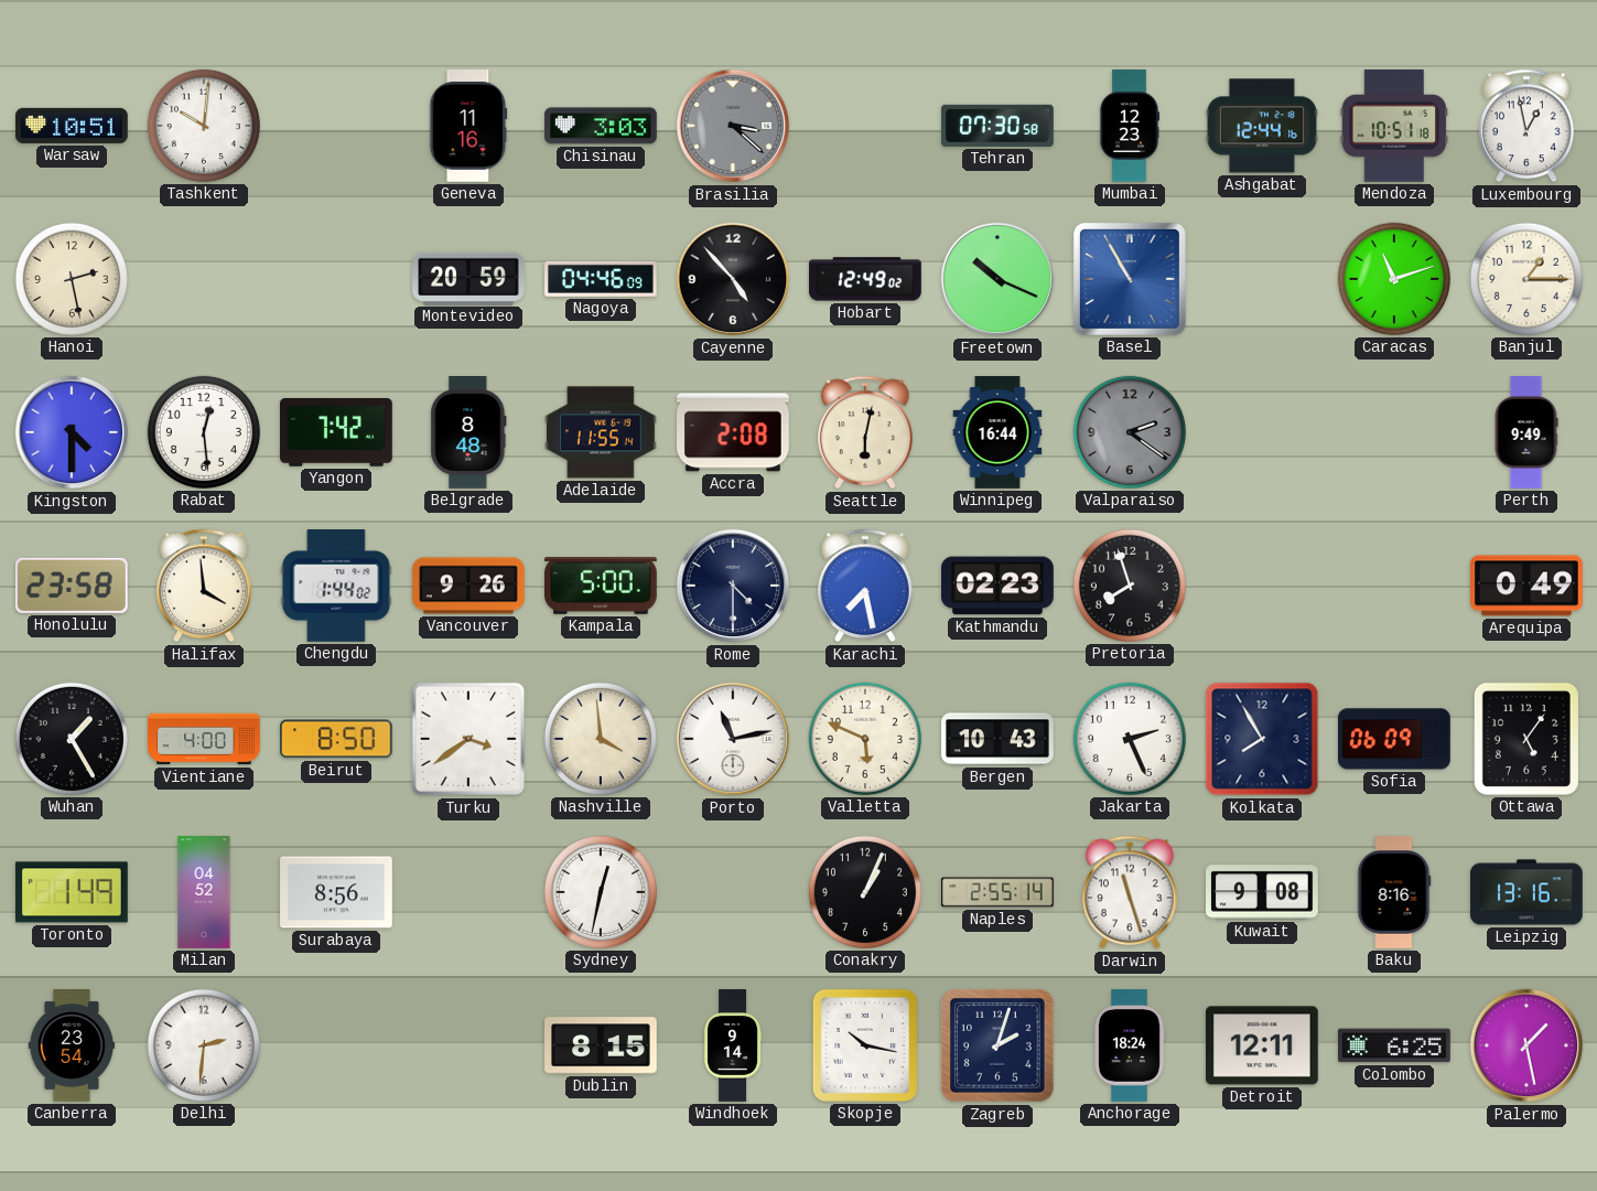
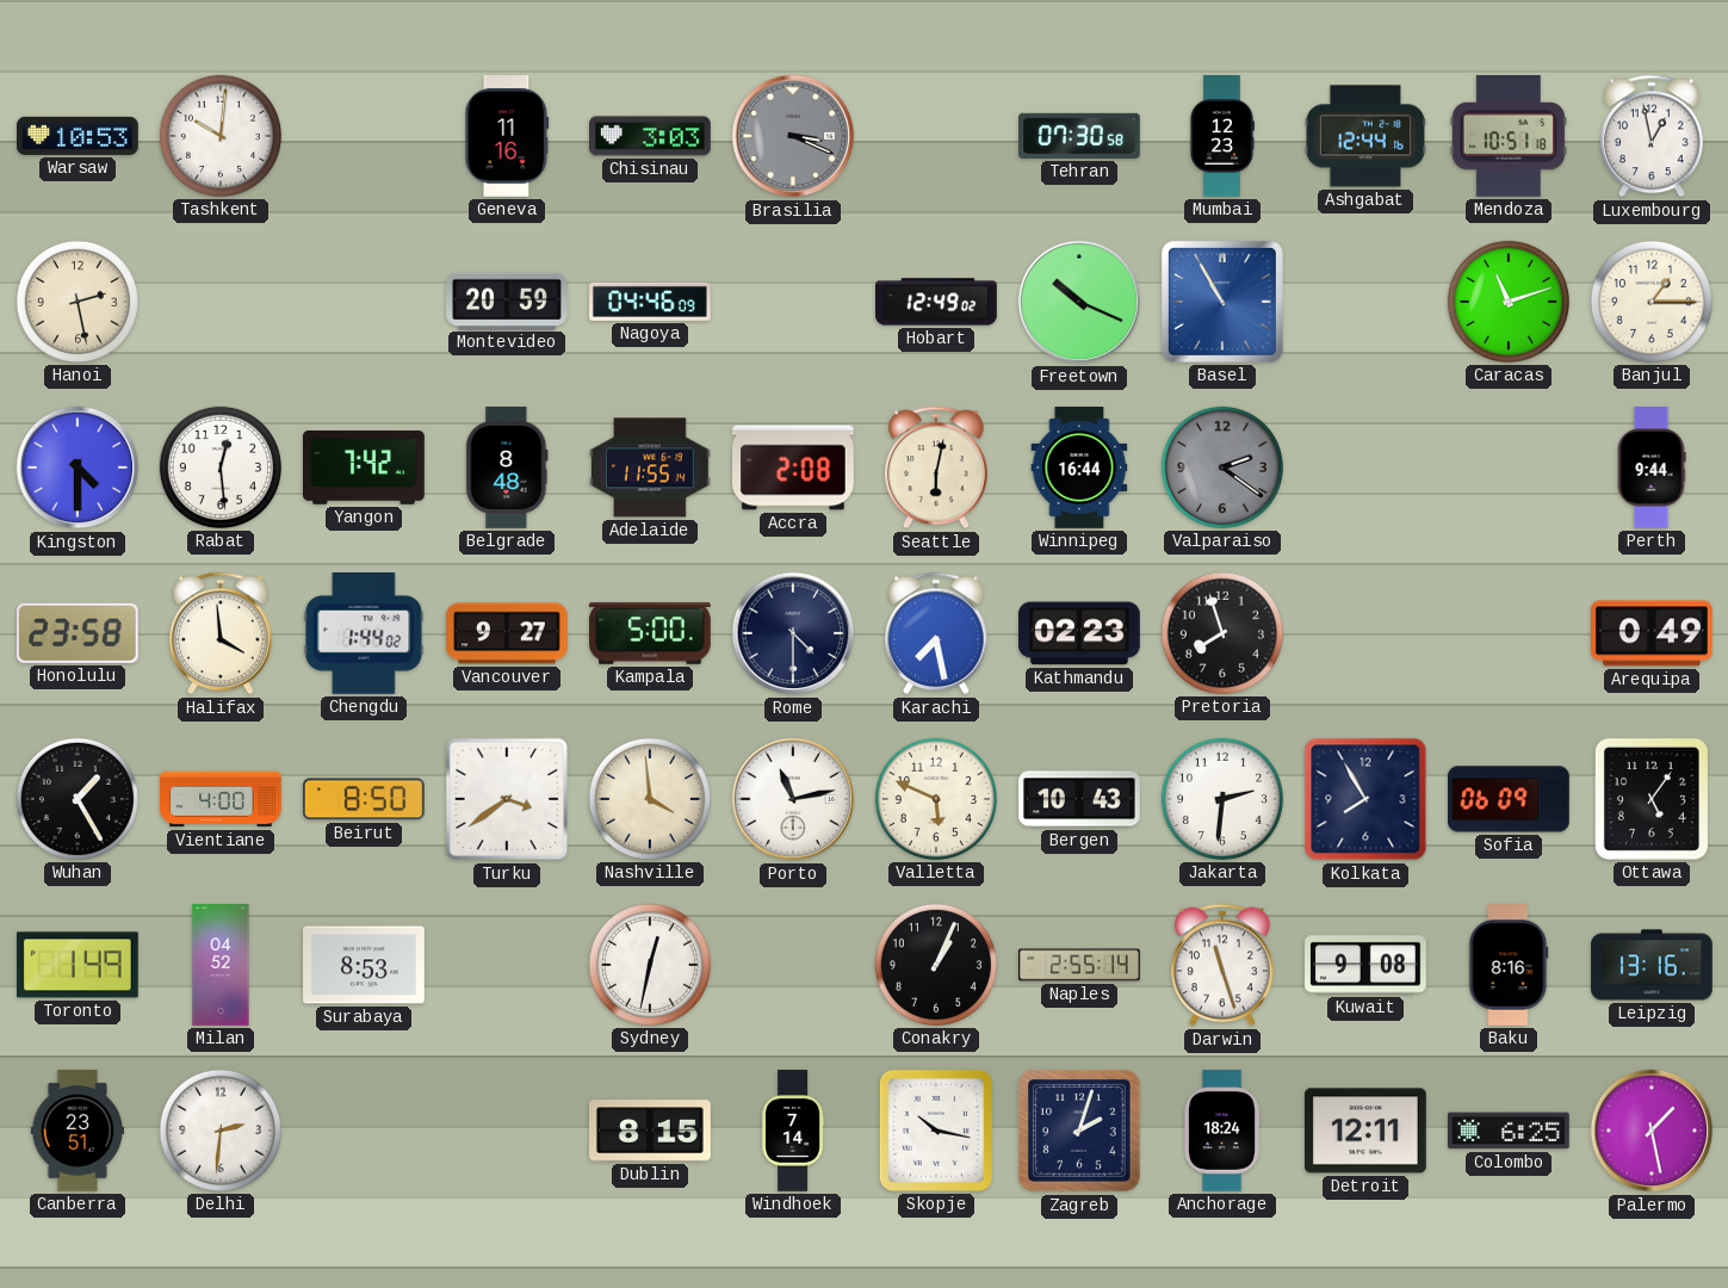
Warsaw: 10:51 -> 10:53
Brasilia: 3:22 -> 3:19
Cayenne: 4:53 -> none
Perth: 9:49 -> 9:44
Vancouver: 9:26 -> 9:27
Jakarta: 2:26 -> 2:31
Surabaya: 8:56 -> 8:53
Canberra: 23:54 -> 23:51
Windhoek: 9:14 -> 7:14
